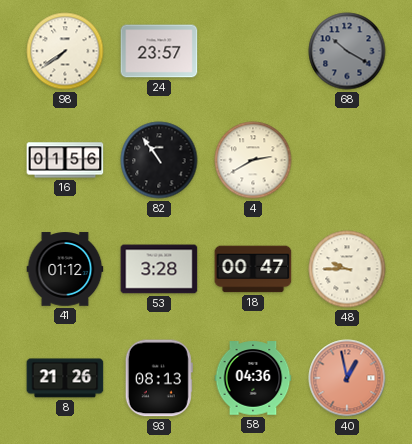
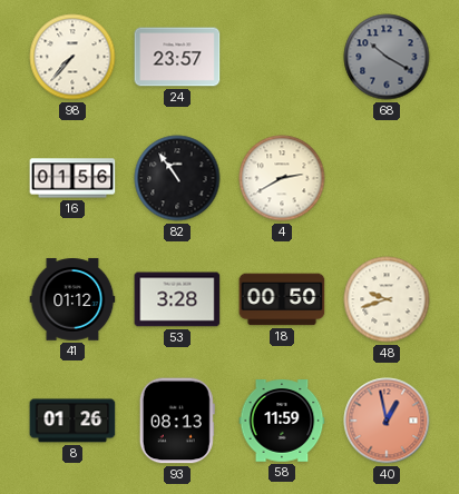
98: 7:39 -> 7:37
18: 00:47 -> 00:50
48: 9:45 -> 9:42
8: 21:26 -> 01:26
58: 04:36 -> 11:59
